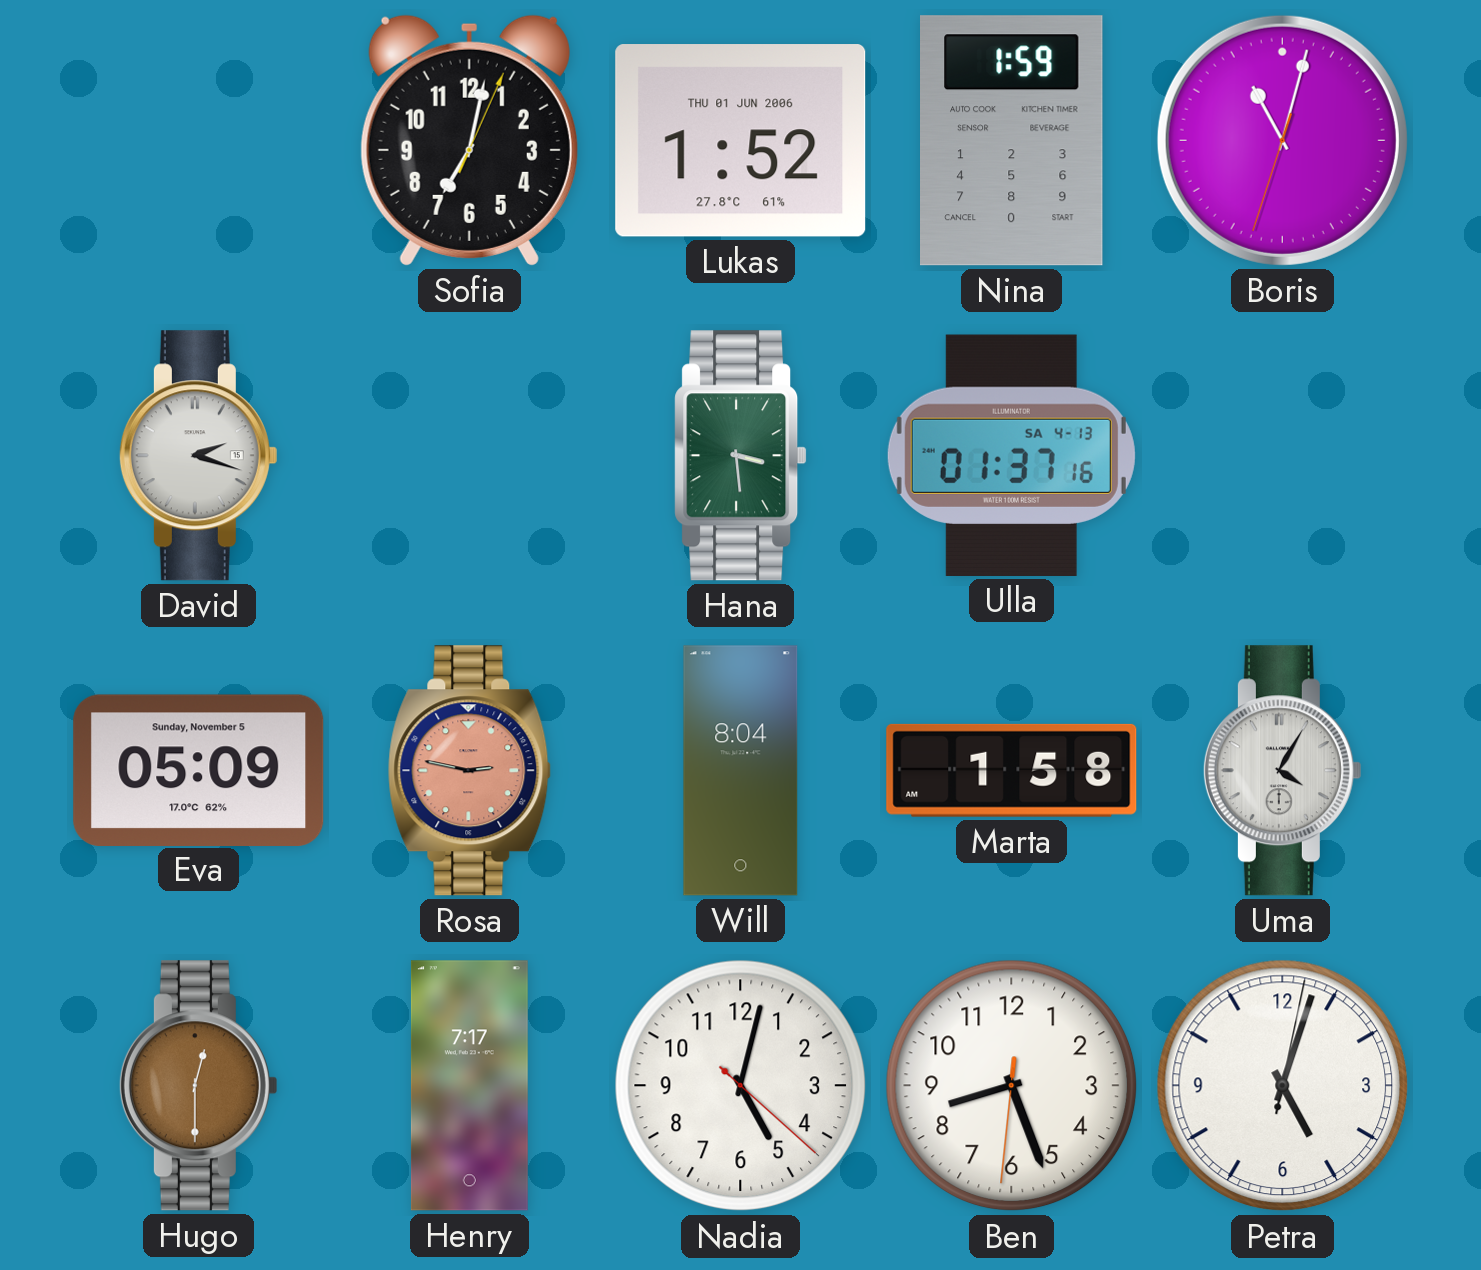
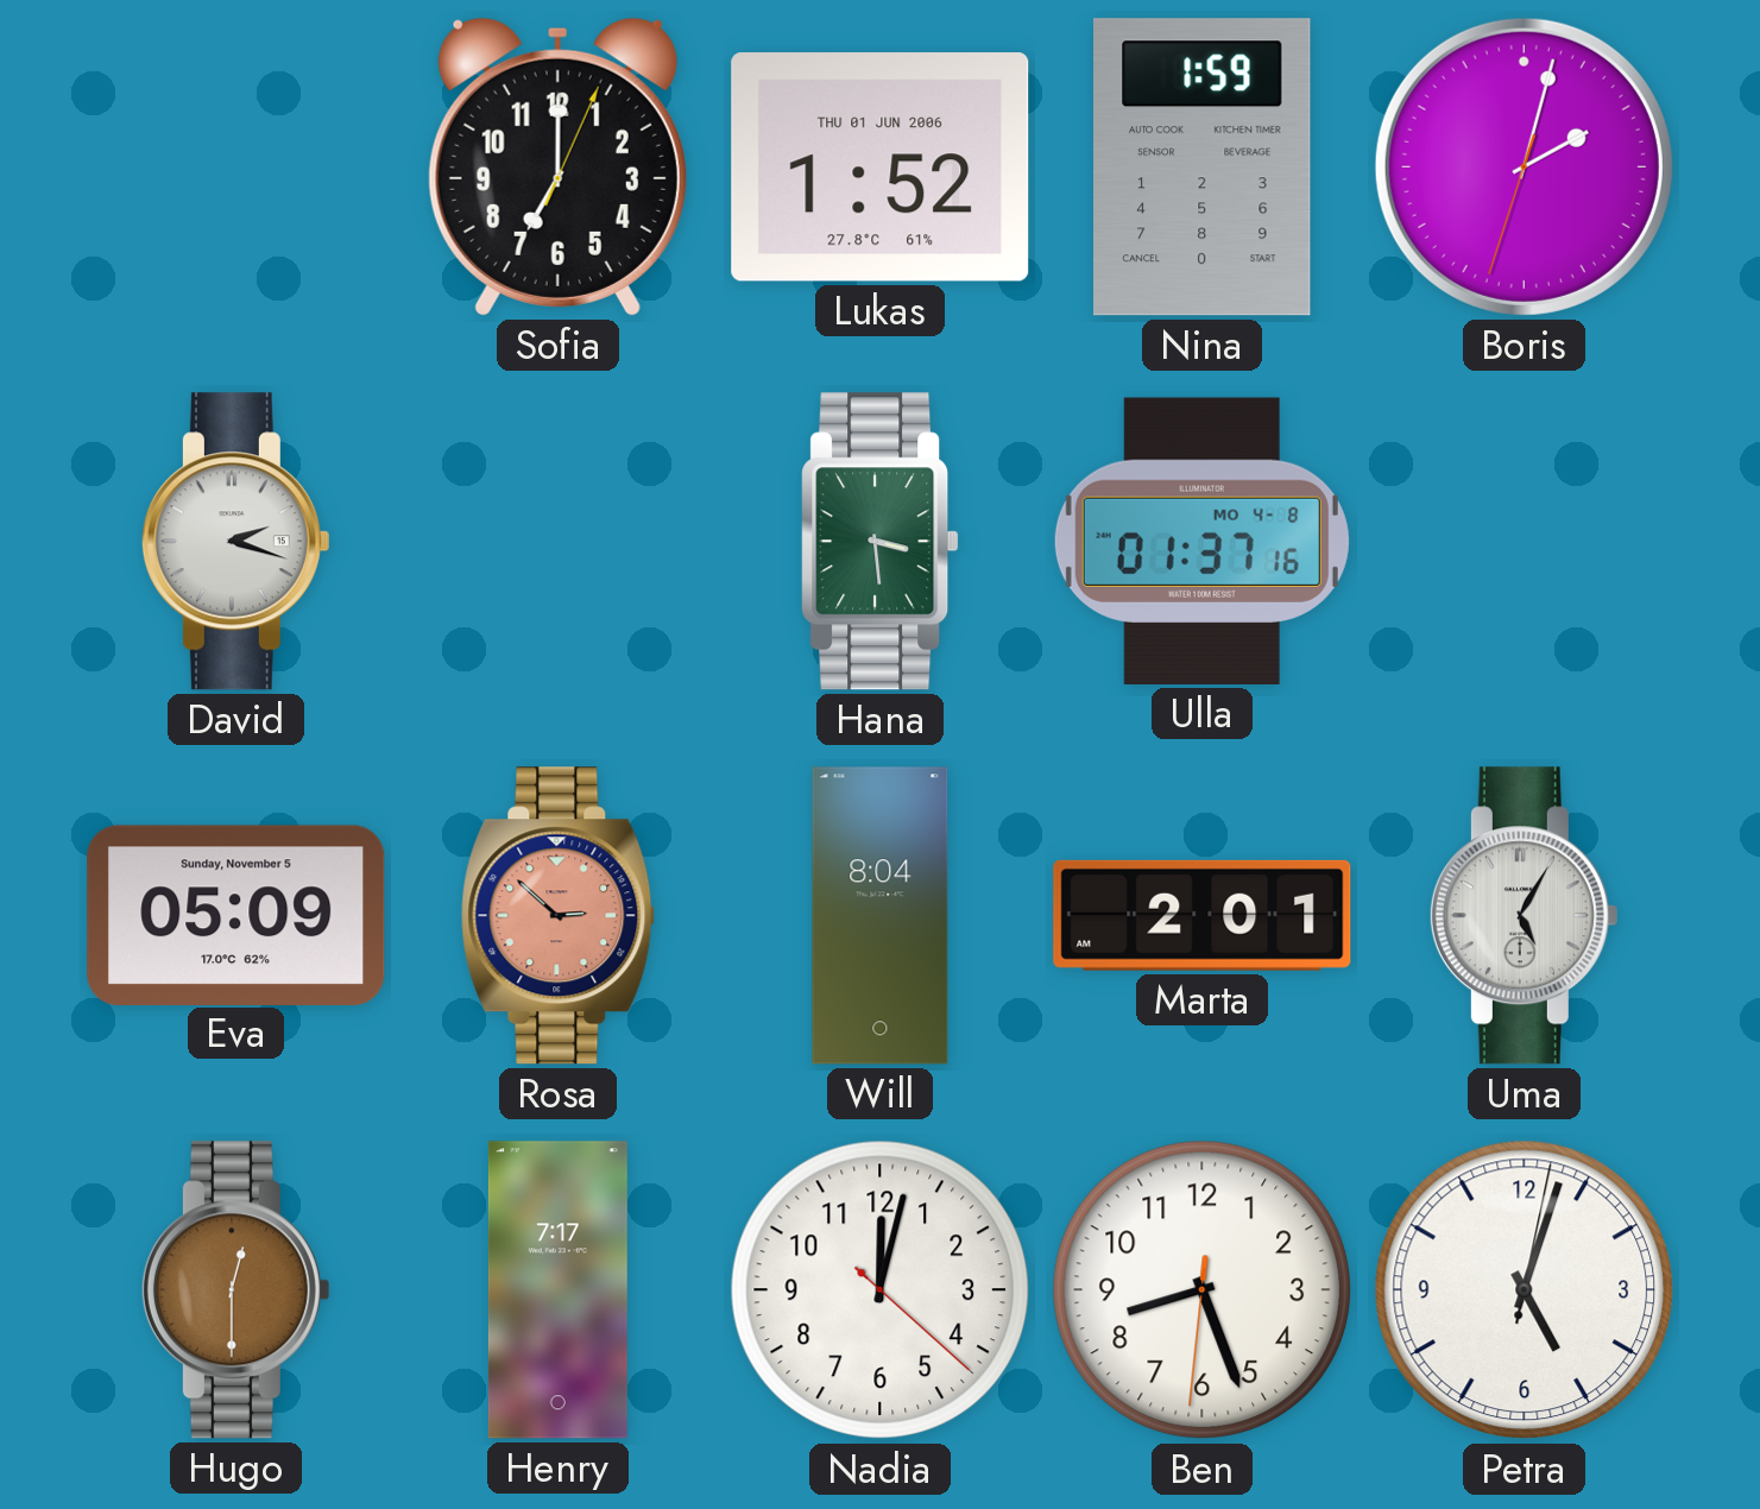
Sofia: 7:02 -> 7:00
Boris: 11:02 -> 2:02
Ulla date: SA 4-13 -> MO 4-8
Rosa: 2:47 -> 2:52
Marta: 1:58 -> 2:01
Uma: 4:05 -> 5:05
Nadia: 5:02 -> 12:02
